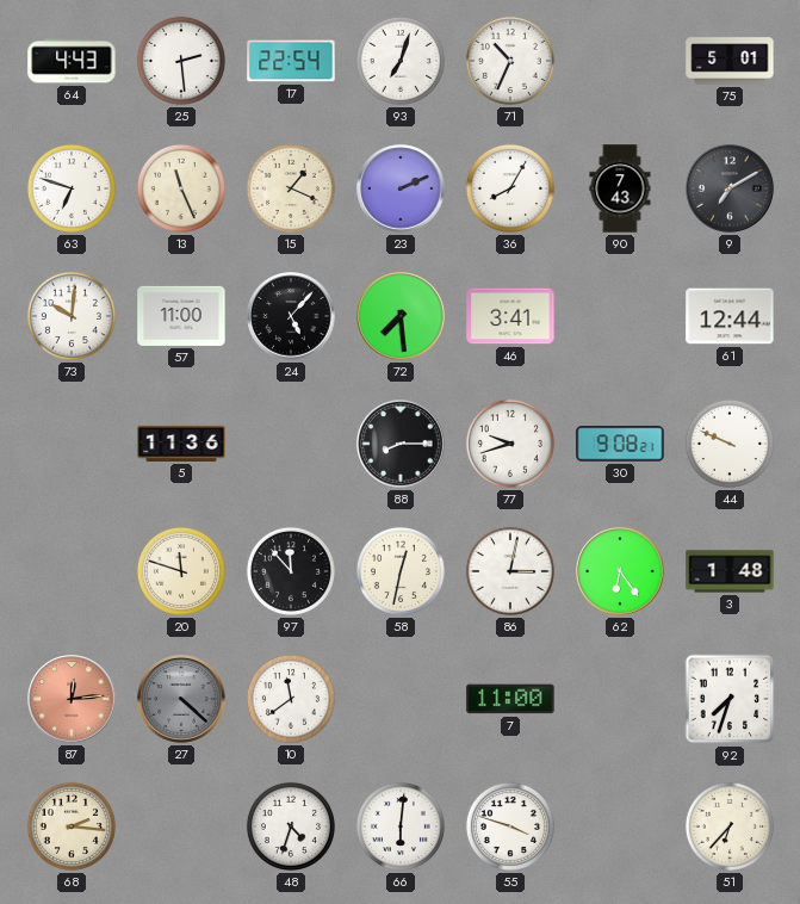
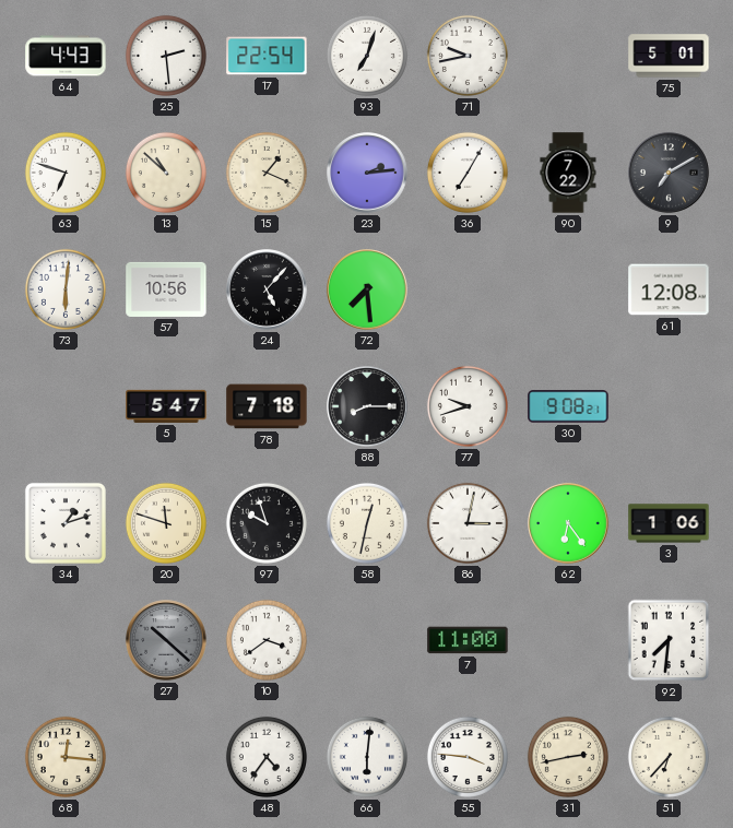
71: 10:34 -> 9:43
13: 11:26 -> 10:52
23: 2:11 -> 2:14
36: 8:05 -> 7:05
90: 7:43 -> 7:22
73: 10:01 -> 6:01
57: 11:00 -> 10:56
46: 3:41 -> none
61: 12:44 -> 12:08
5: 11:36 -> 5:47
78: none -> 7:18
44: 9:49 -> none
34: none -> 1:12
97: 11:53 -> 9:57
3: 1:48 -> 1:06
87: 12:14 -> none
27: 4:22 -> 10:22
10: 11:39 -> 3:39
92: 7:33 -> 7:31
68: 2:16 -> 12:16
48: 4:33 -> 4:36
55: 3:48 -> 3:46
31: none -> 2:43
